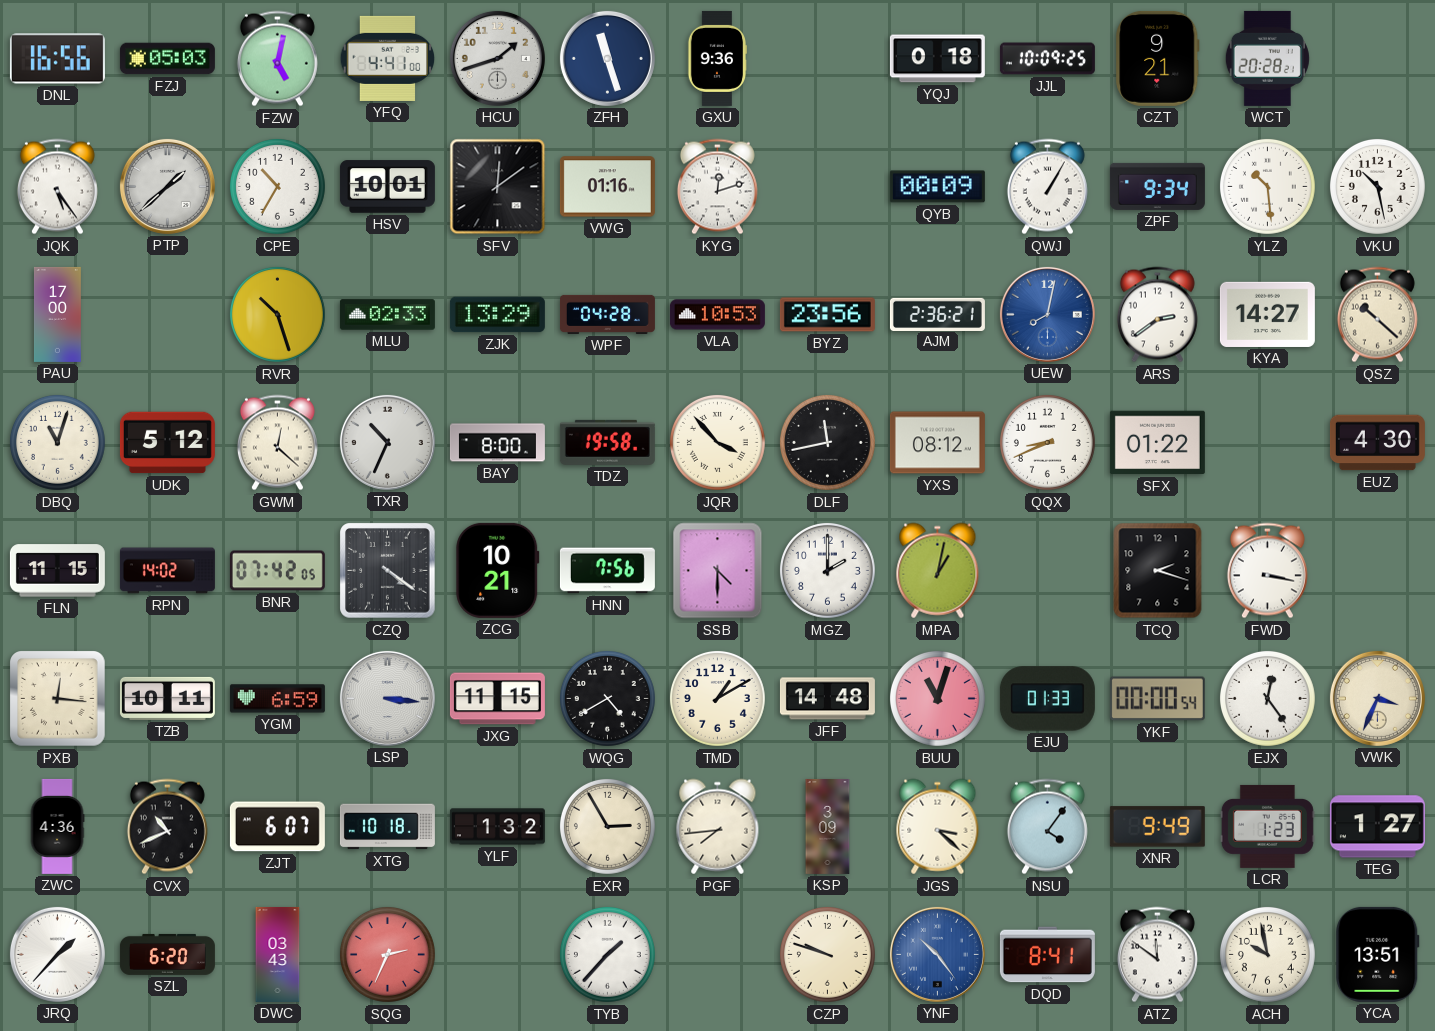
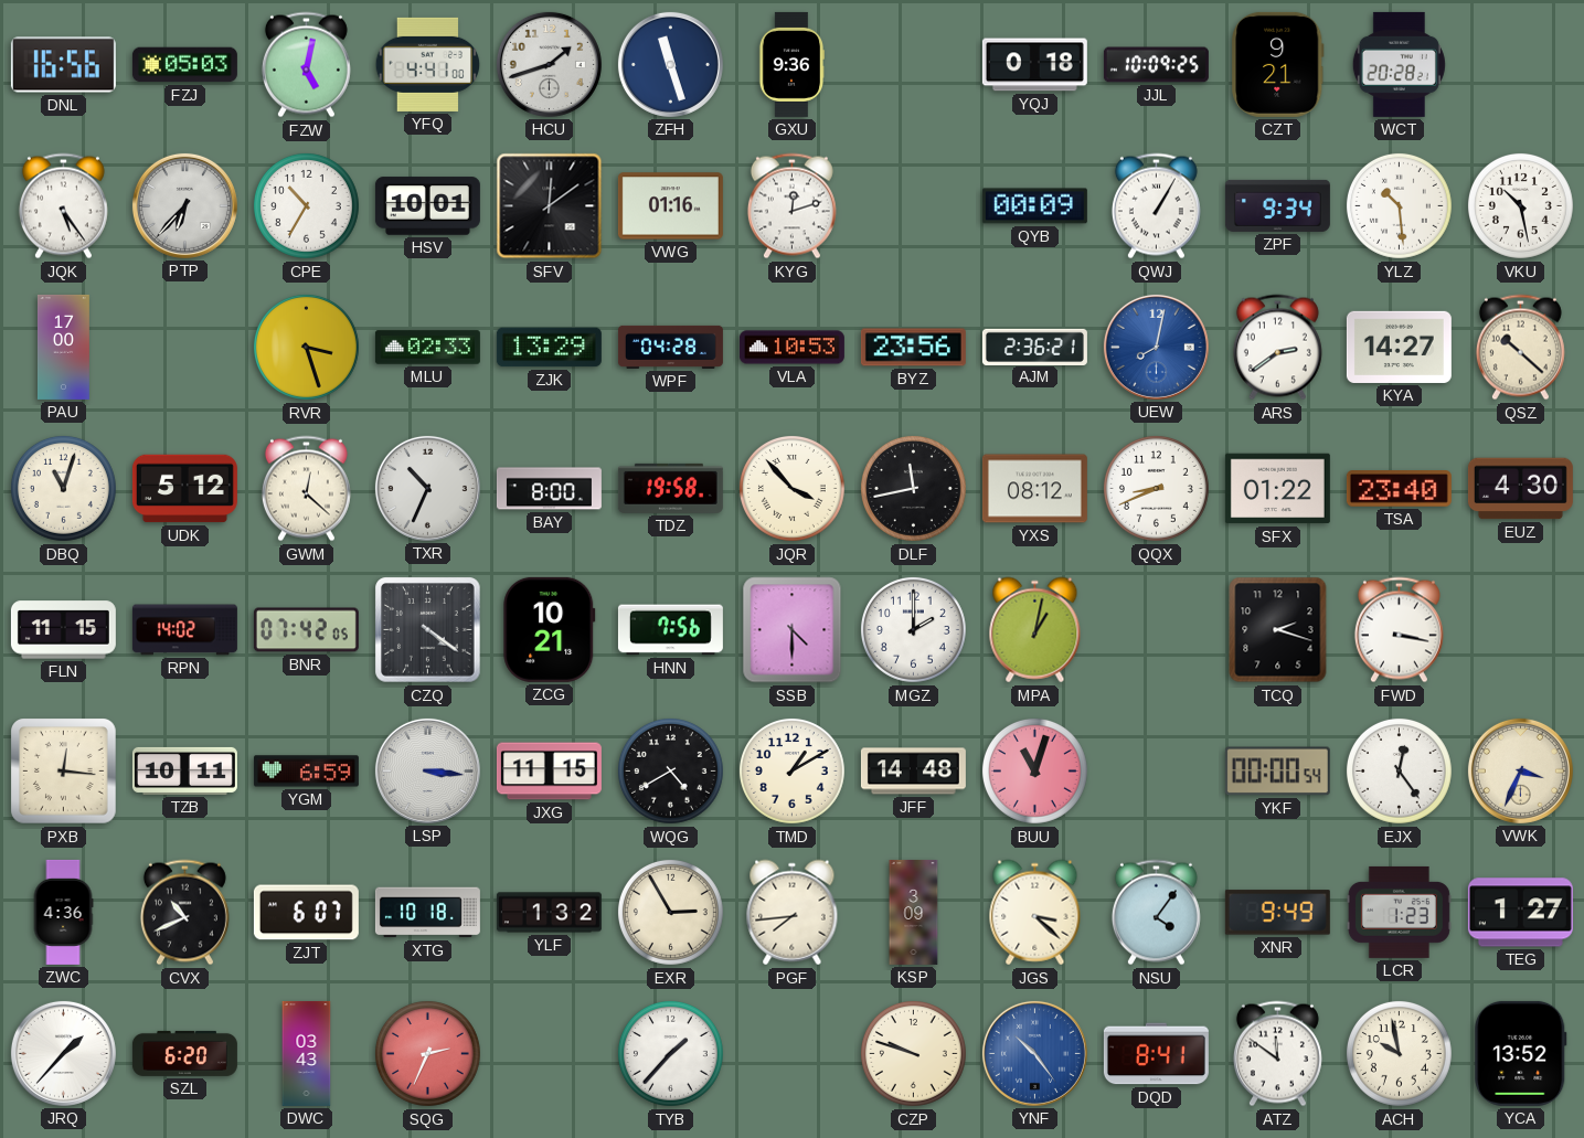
PTP: 1:38 -> 6:37
RVR: 10:27 -> 3:27
TSA: none -> 23:40
EJU: 01:33 -> none
YCA: 13:51 -> 13:52
